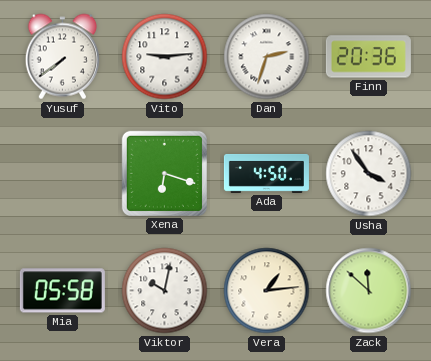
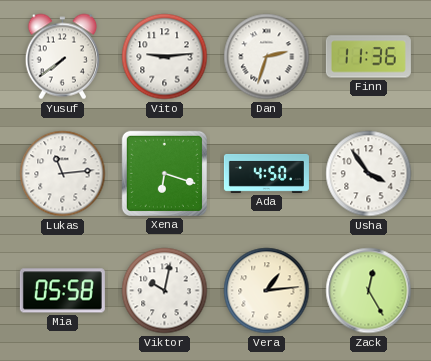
Finn: 20:36 -> 11:36
Lukas: none -> 11:14
Zack: 11:52 -> 12:25
